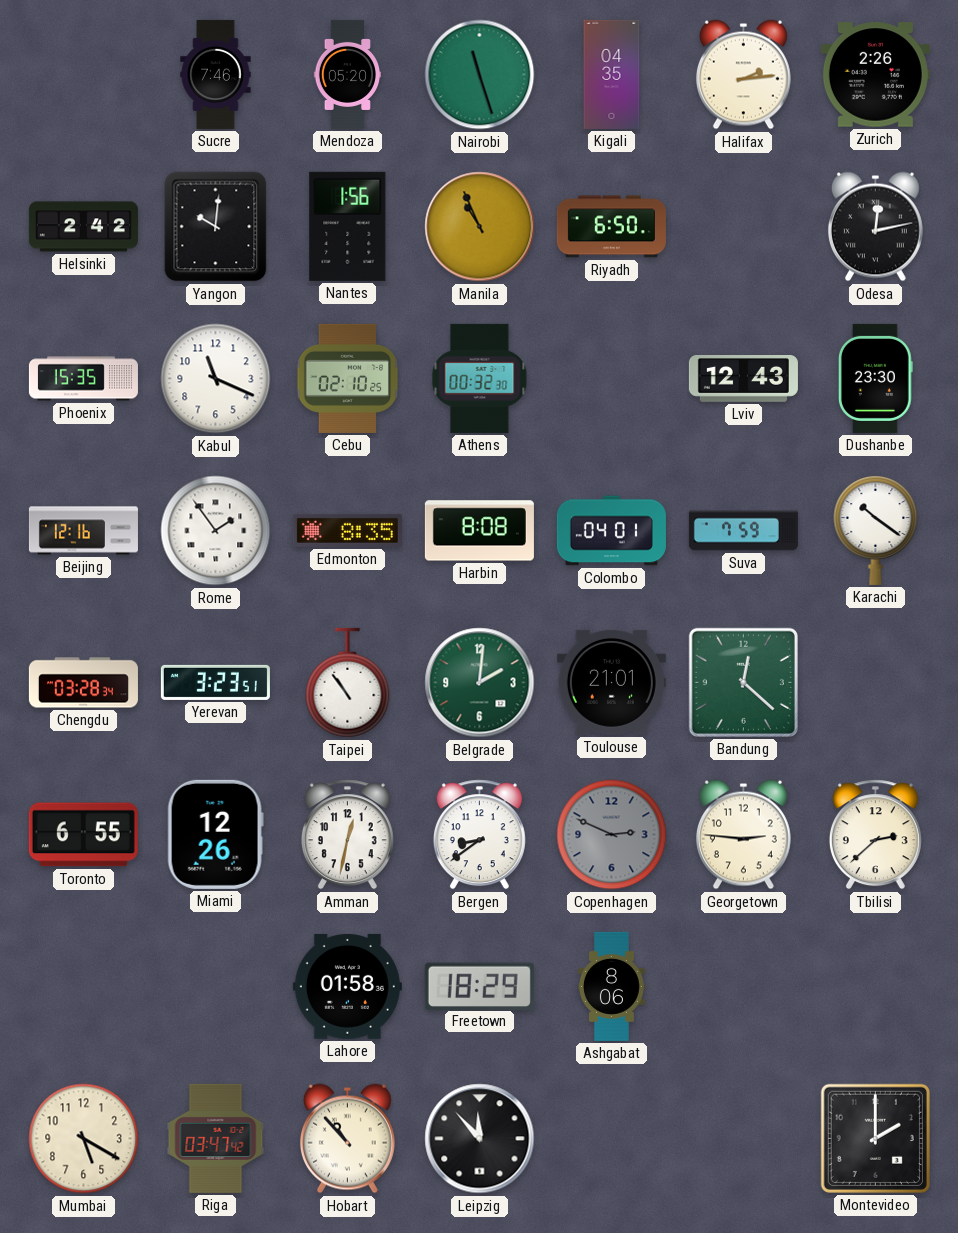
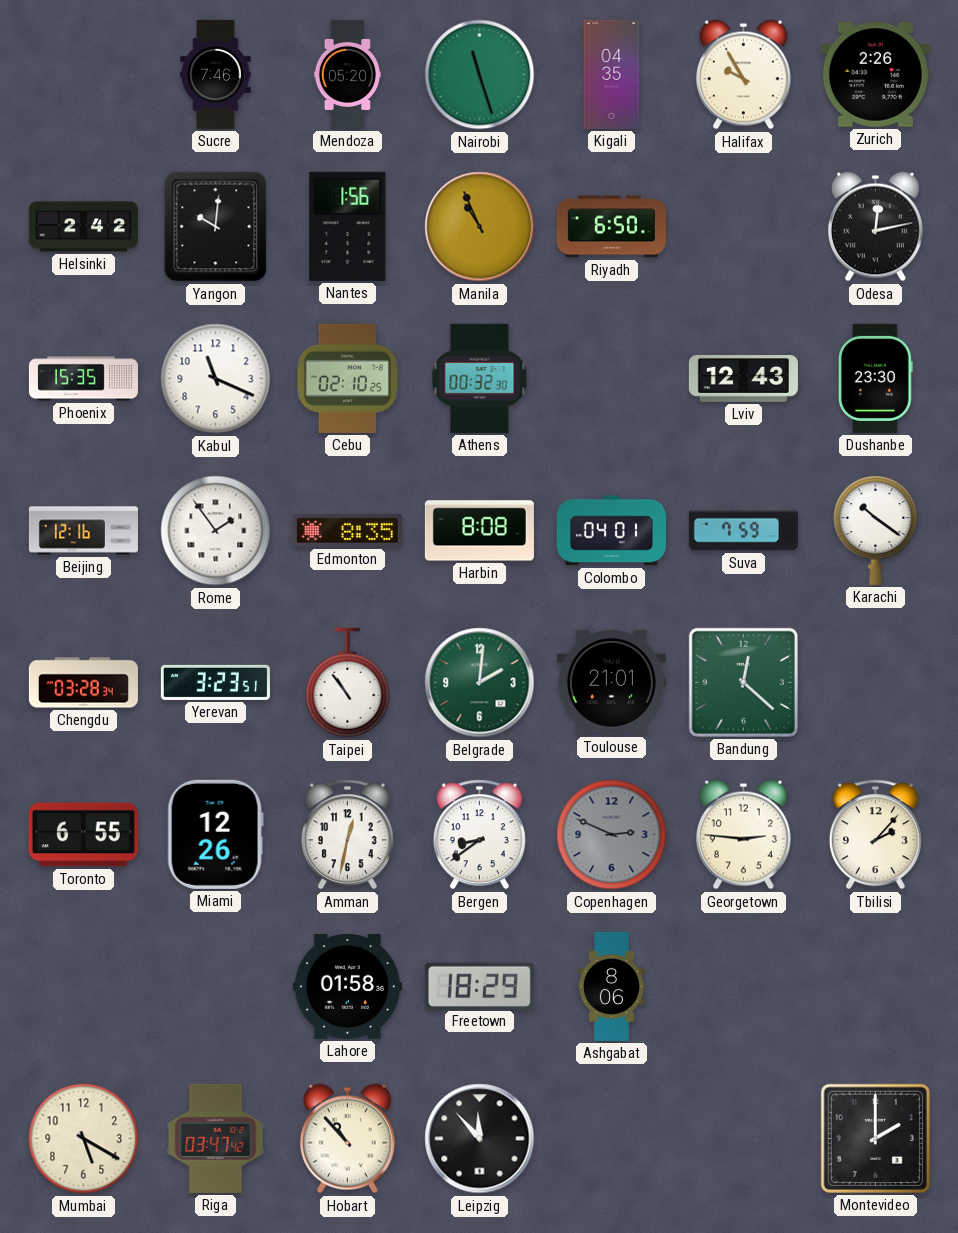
Halifax: 2:14 -> 9:55
Tbilisi: 2:38 -> 2:07
